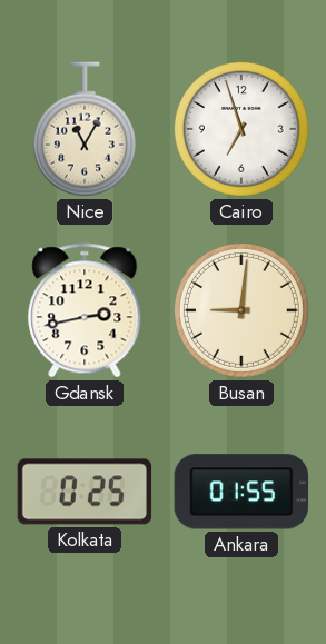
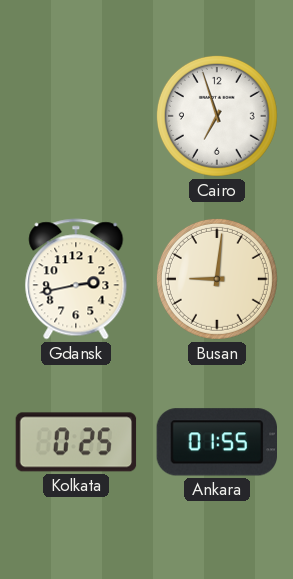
Nice: 11:05 -> none
